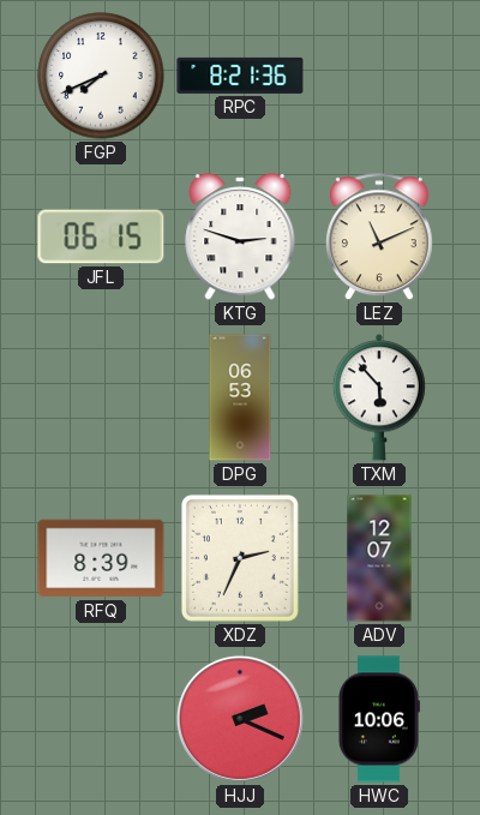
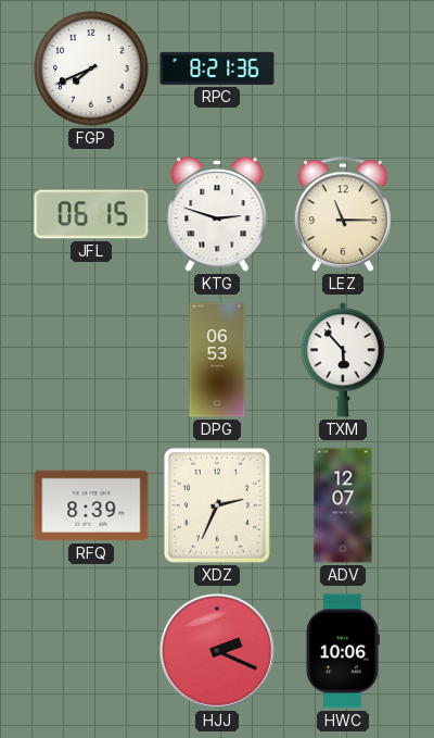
LEZ: 11:11 -> 11:15
